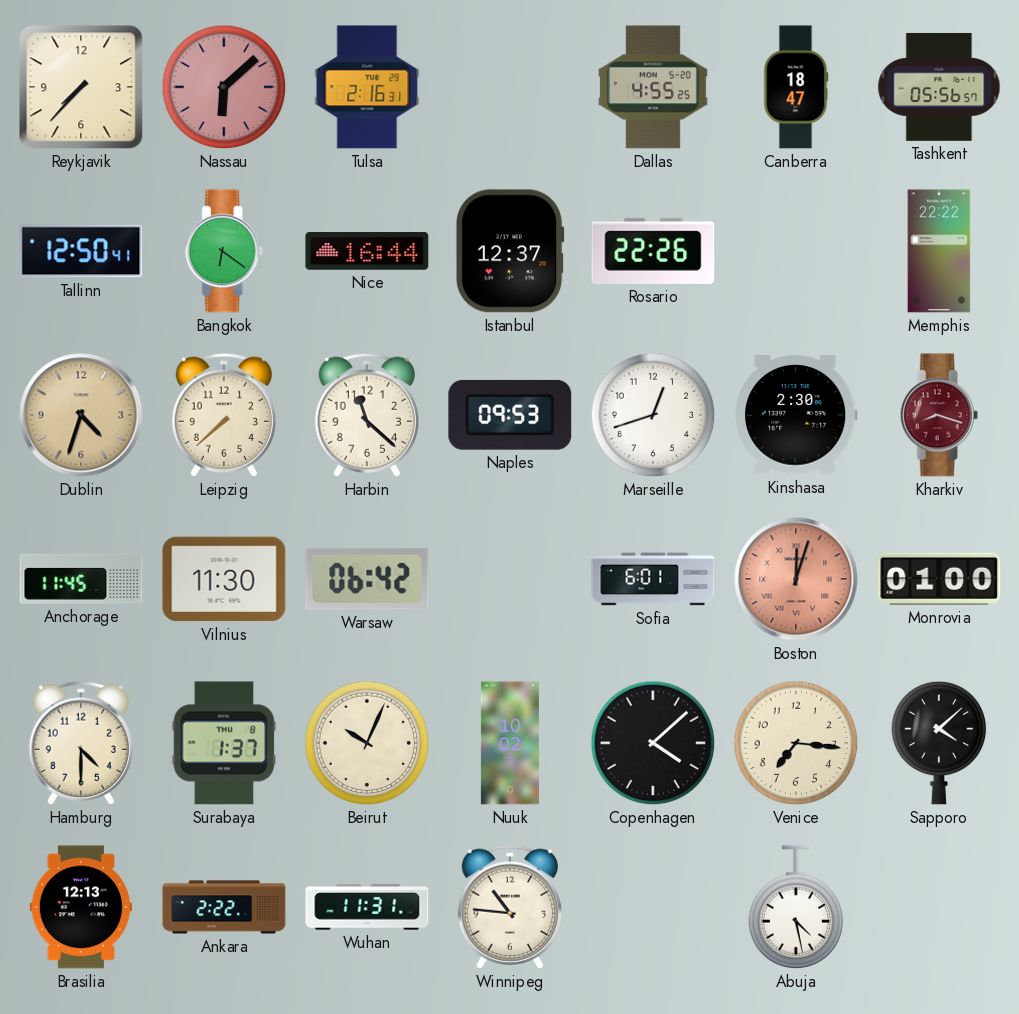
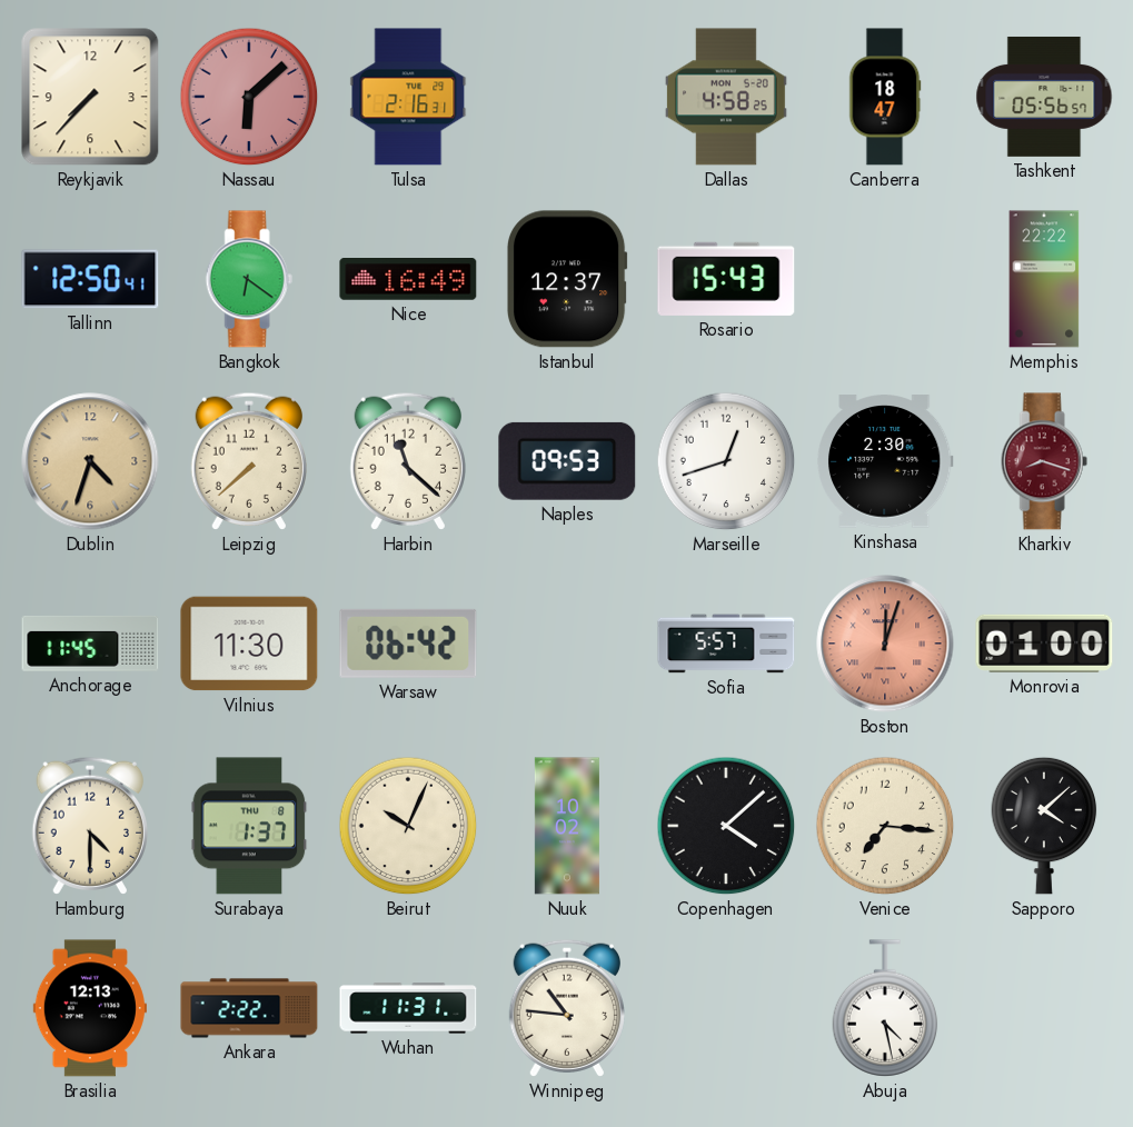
Dallas: 4:55 -> 4:58
Nice: 16:44 -> 16:49
Rosario: 22:26 -> 15:43
Sofia: 6:01 -> 5:57
